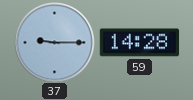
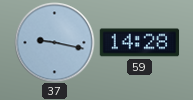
37: 9:15 -> 9:17
